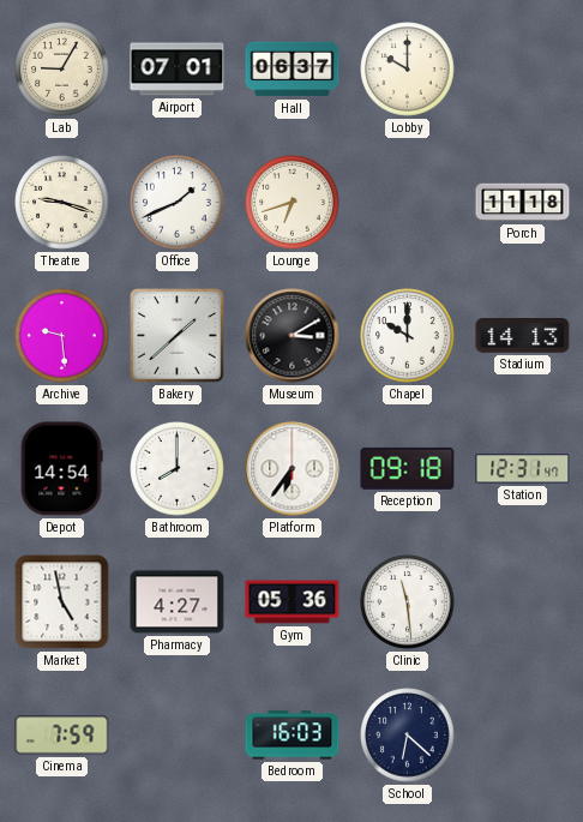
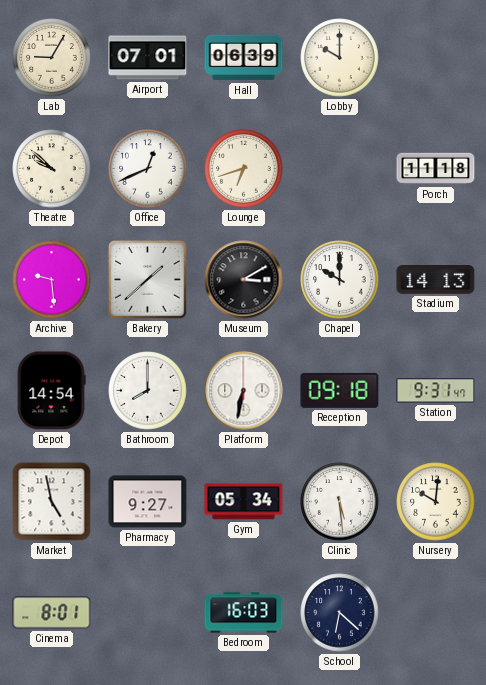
Hall: 06:37 -> 06:39
Theatre: 9:18 -> 9:52
Office: 1:41 -> 12:41
Platform: 6:36 -> 6:32
Station: 12:31 -> 9:31
Pharmacy: 4:27 -> 9:27
Gym: 05:36 -> 05:34
Clinic: 11:29 -> 5:29
Nursery: none -> 10:01
Cinema: 7:59 -> 8:01
